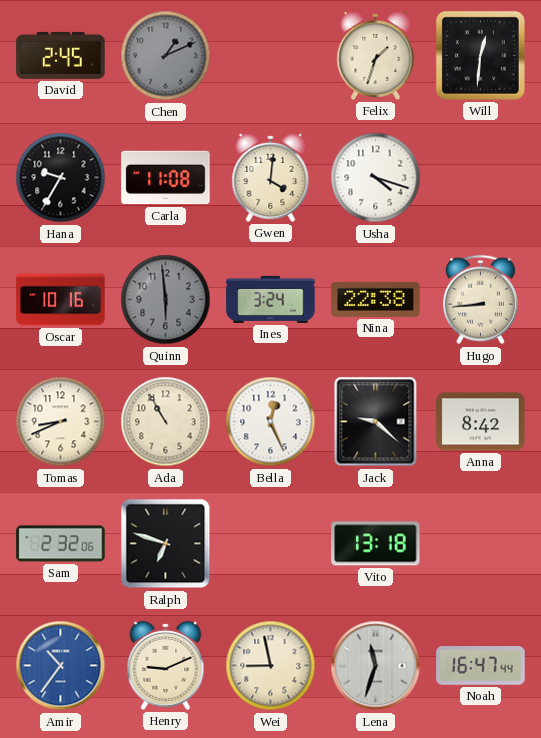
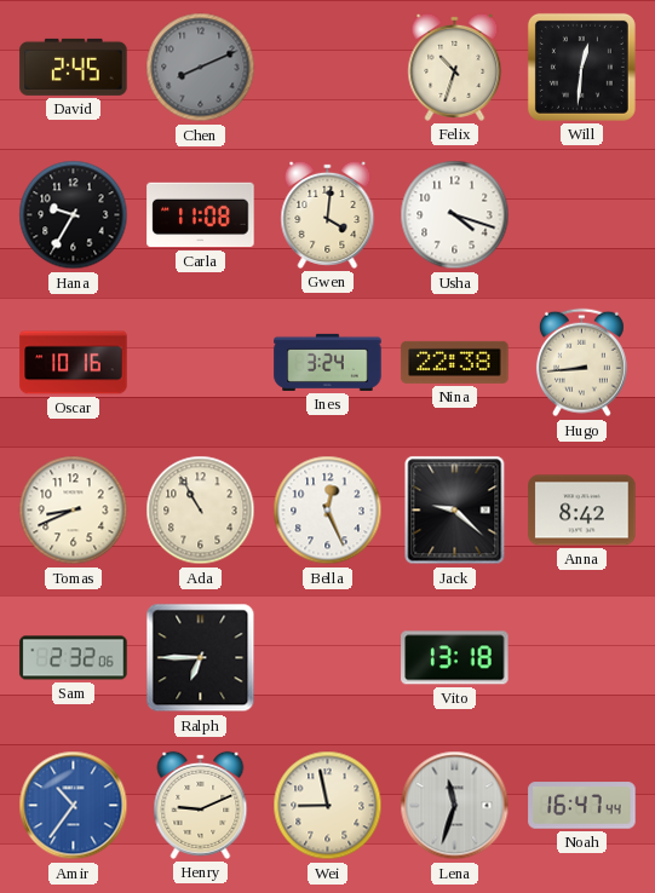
Chen: 1:11 -> 8:11
Felix: 1:33 -> 10:33
Quinn: 5:59 -> none
Ralph: 6:48 -> 6:45
